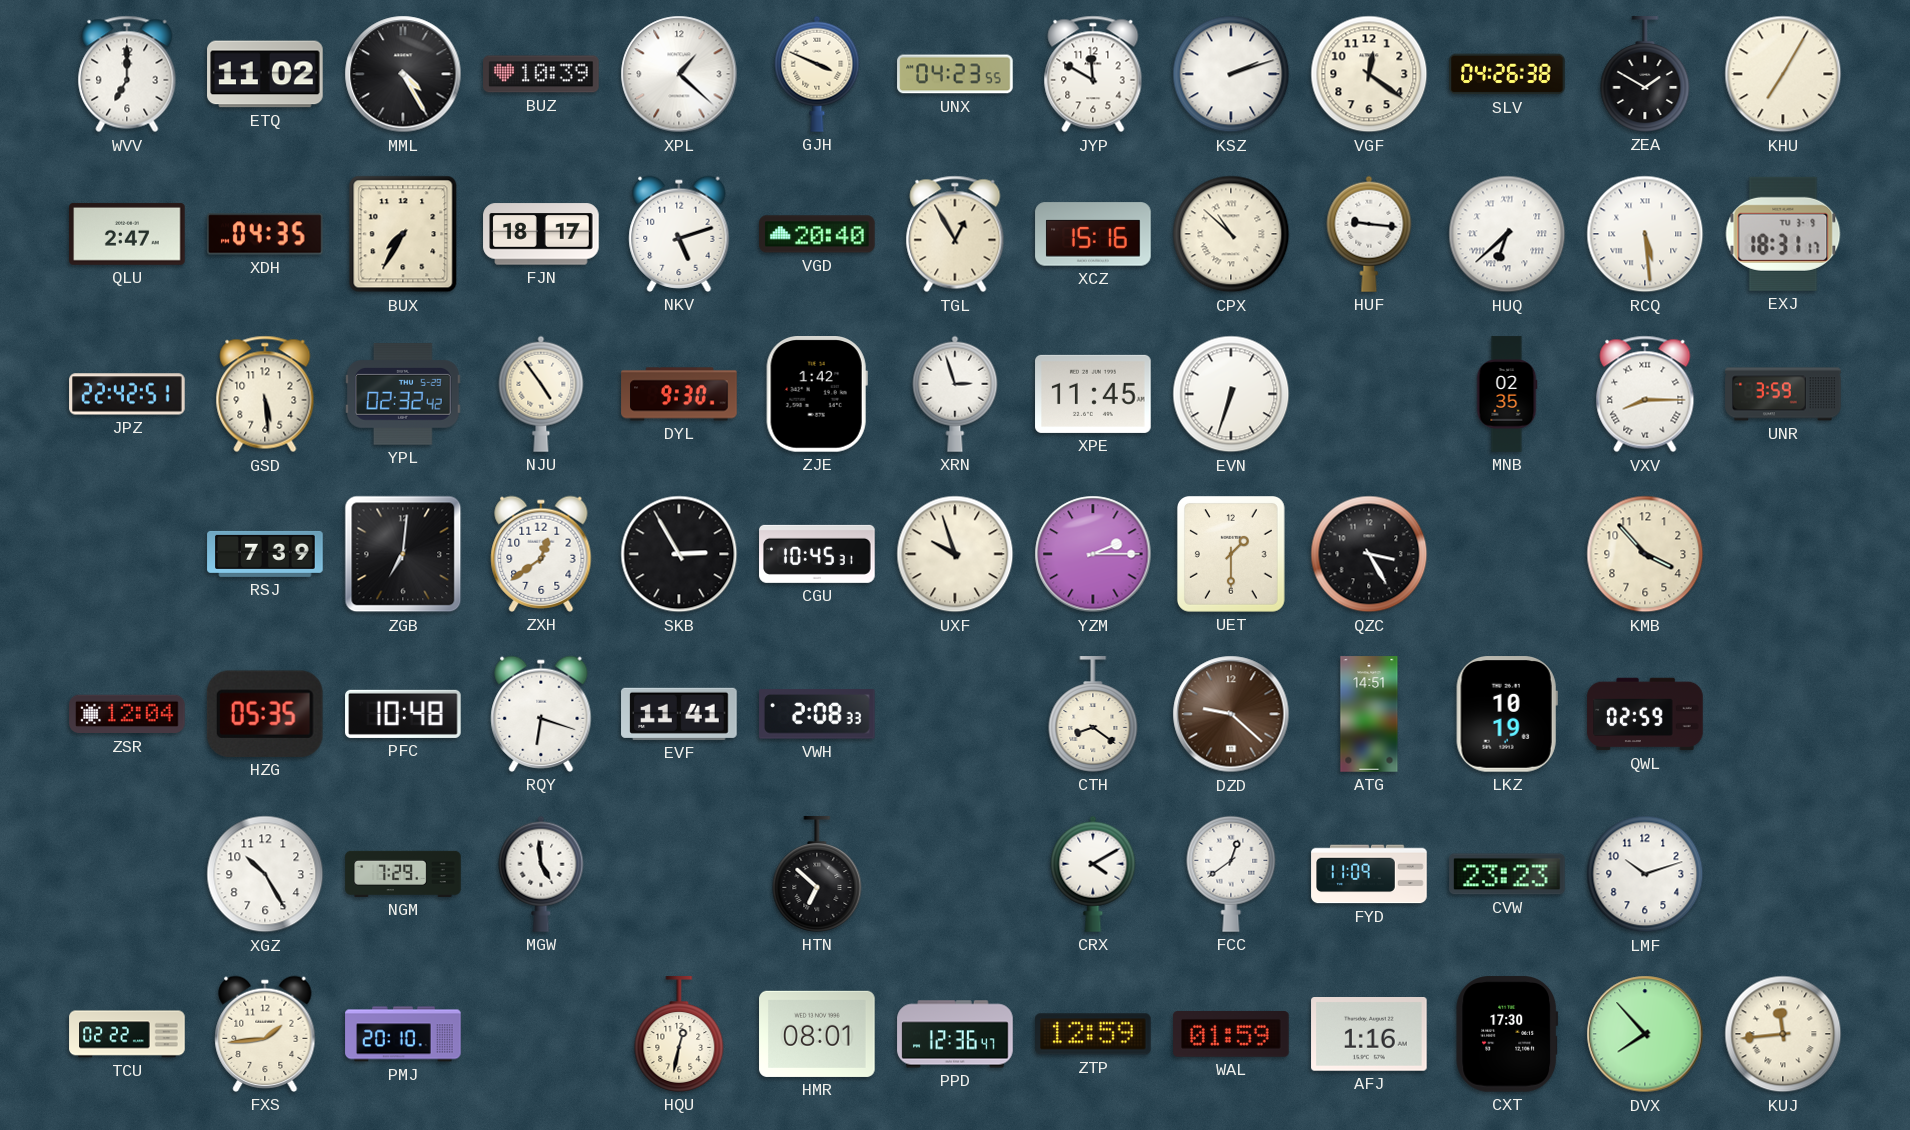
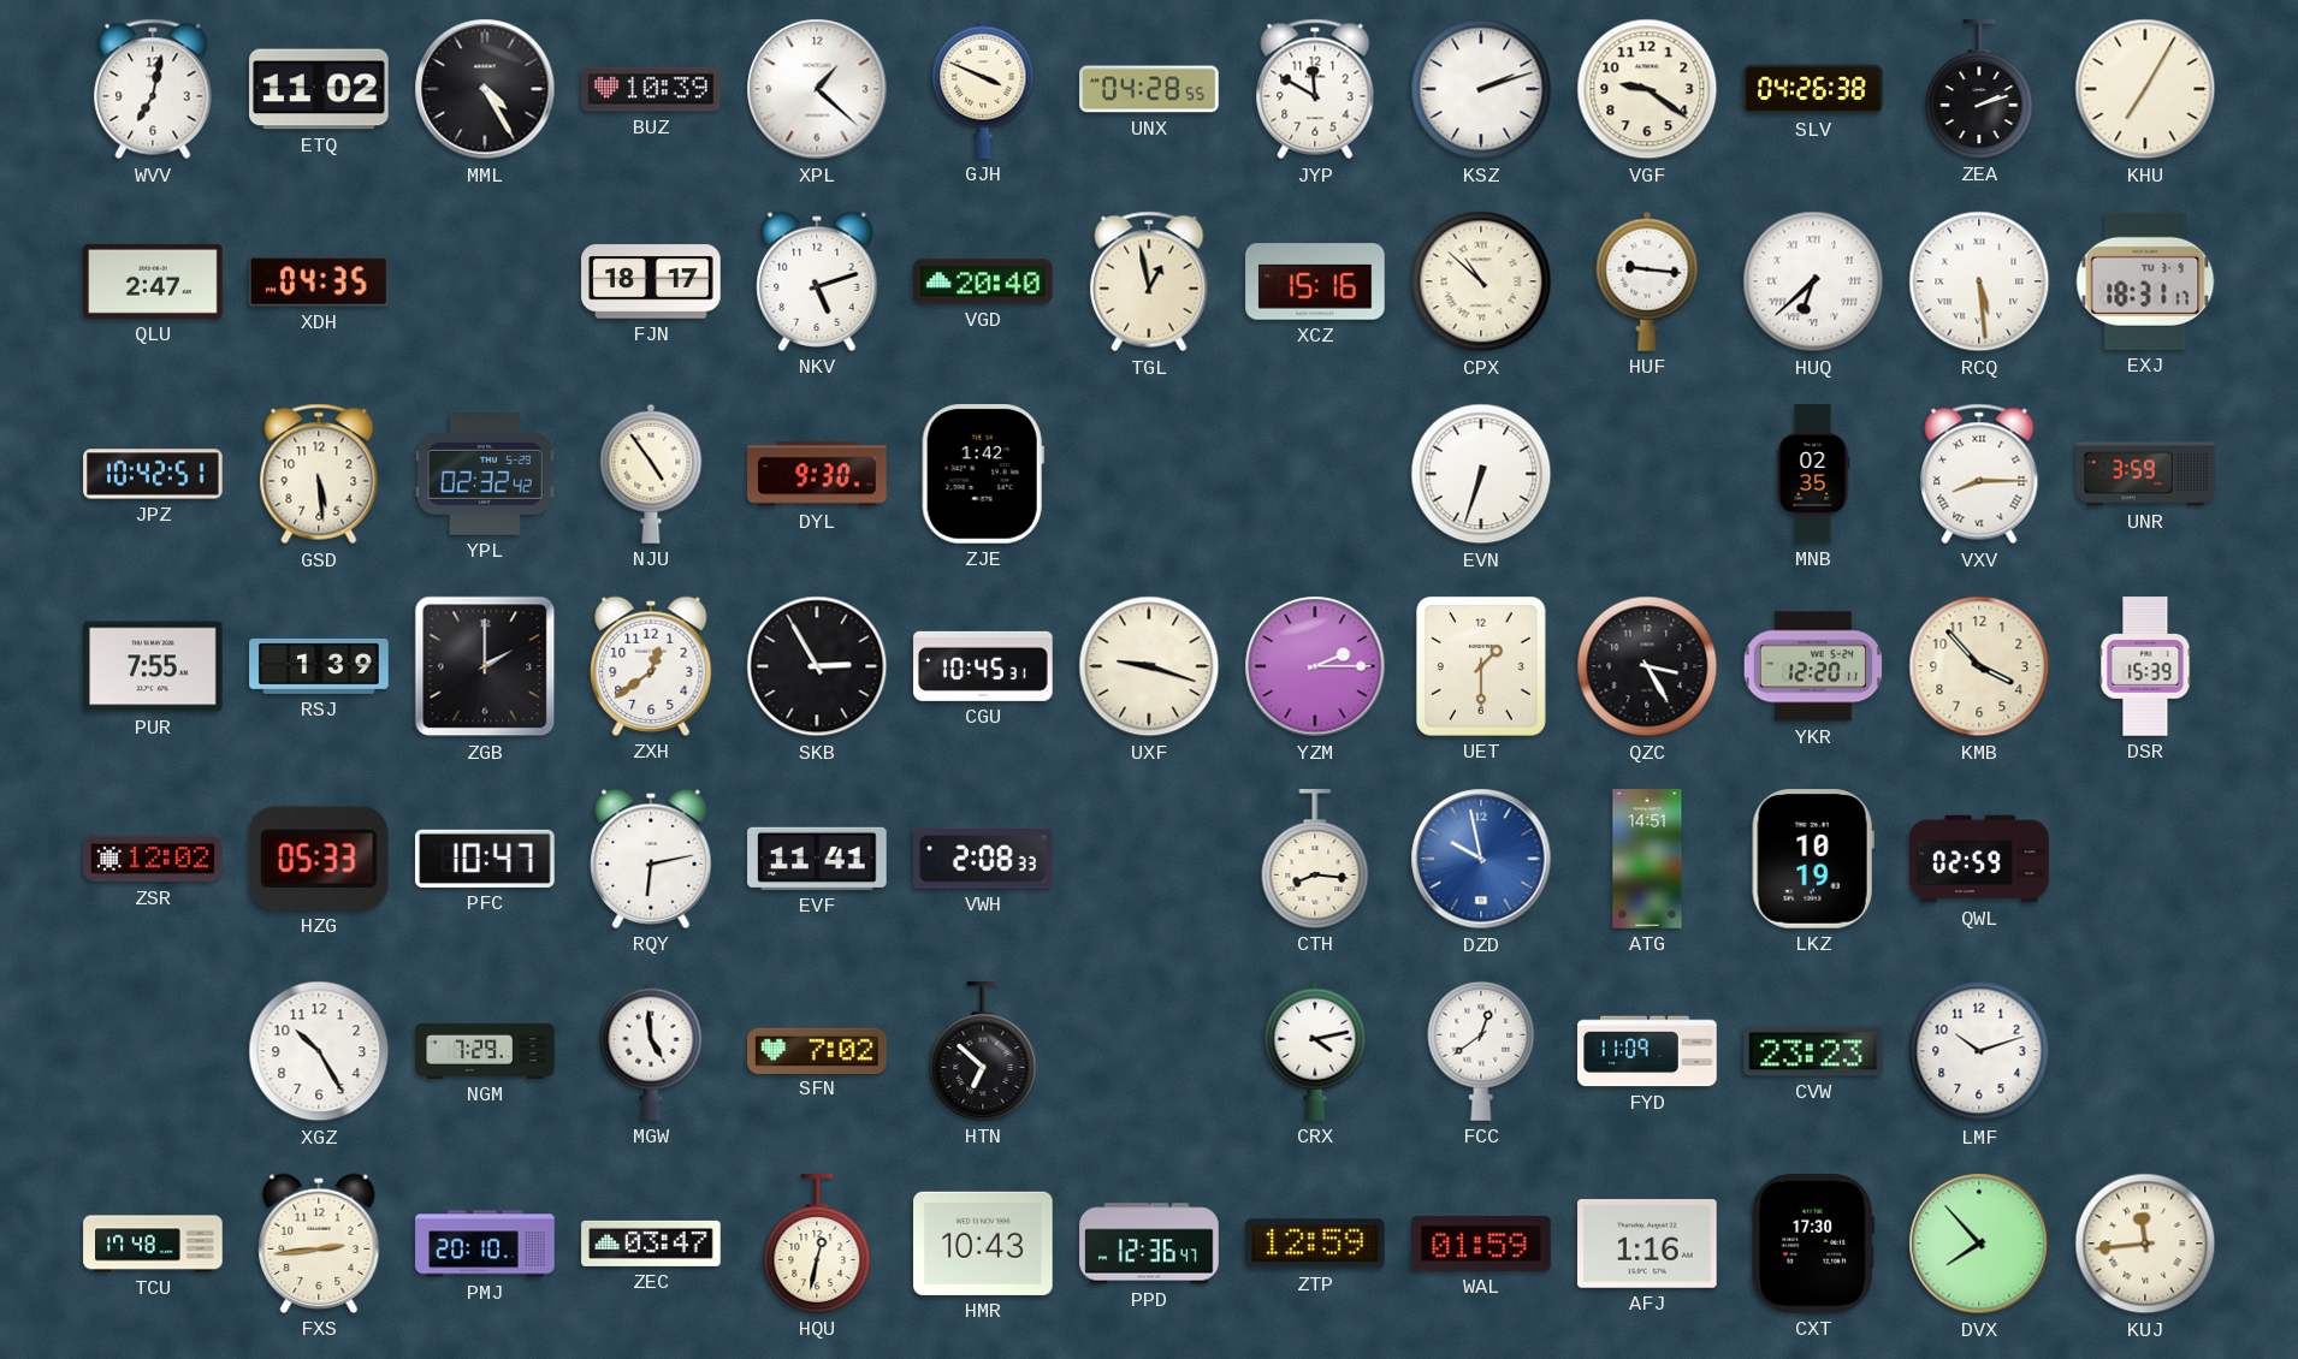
WVV: 7:00 -> 7:02
UNX: 04:23 -> 04:28
VGF: 12:21 -> 9:21
ZEA: 1:50 -> 2:12
BUX: 7:35 -> none
TGL: 12:55 -> 12:58
JPZ: 22:42 -> 10:42
XRN: 2:57 -> none
XPE: 11:45 -> none
PUR: none -> 7:55
RSJ: 7:39 -> 1:39
ZGB: 7:01 -> 2:00
UXF: 9:57 -> 9:18
YKR: none -> 12:20
DSR: none -> 15:39
ZSR: 12:04 -> 12:02
HZG: 05:35 -> 05:33
PFC: 10:48 -> 10:47
RQY: 6:18 -> 6:13
CTH: 8:21 -> 8:16
DZD: 9:22 -> 9:58
DZD dial: brown -> blue
SFN: none -> 7:02
CRX: 4:10 -> 4:13
TCU: 02:22 -> 17:48
FXS: 1:44 -> 2:44
ZEC: none -> 03:47
HMR: 08:01 -> 10:43
